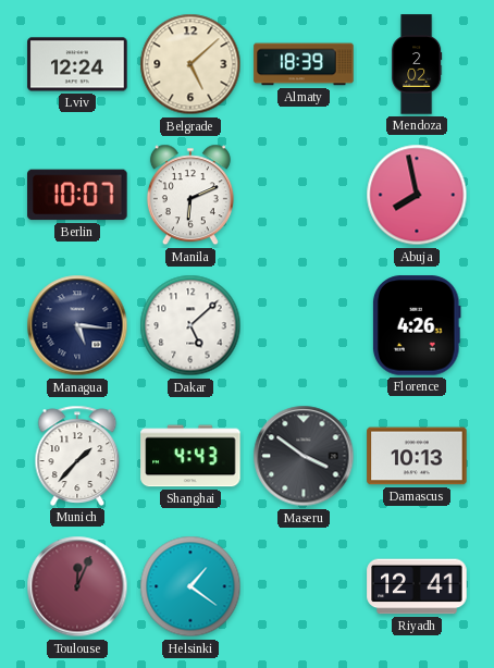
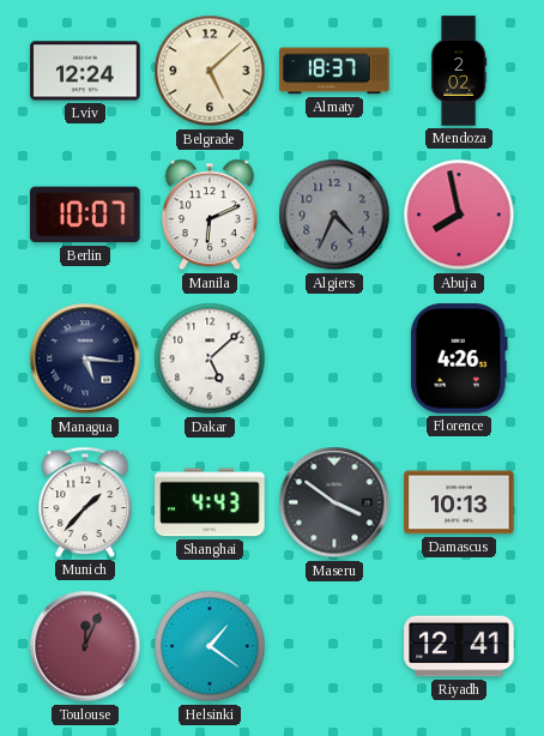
Almaty: 18:39 -> 18:37
Algiers: none -> 4:34
